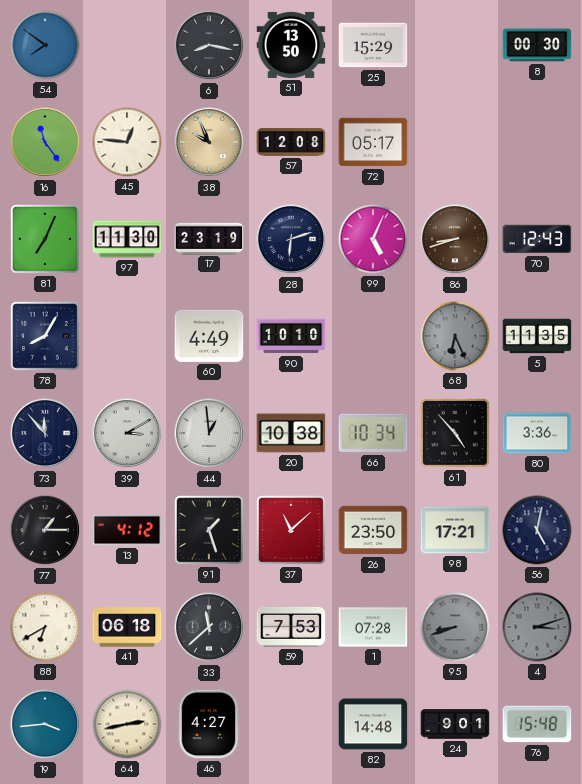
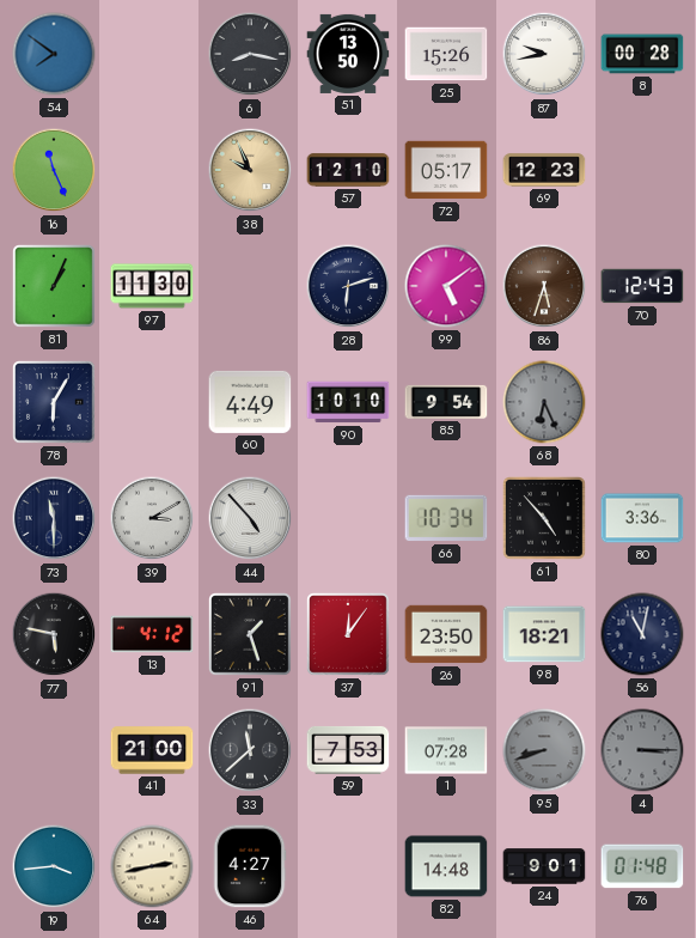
25: 15:29 -> 15:26
87: none -> 9:43
8: 00:30 -> 00:28
16: 11:24 -> 11:26
45: 12:46 -> none
57: 12:08 -> 12:10
69: none -> 12:23
81: 7:04 -> 1:04
17: 23:19 -> none
99: 5:04 -> 5:09
86: 8:42 -> 5:33
78: 8:05 -> 6:05
85: none -> 9:54
5: 11:35 -> none
73: 11:53 -> 11:30
44: 12:59 -> 4:53
20: 10:38 -> none
77: 1:15 -> 5:47
37: 11:08 -> 12:06
98: 17:21 -> 18:21
56: 5:02 -> 11:02
88: 6:40 -> none
41: 06:18 -> 21:00
4: 3:12 -> 3:15
76: 15:48 -> 01:48
